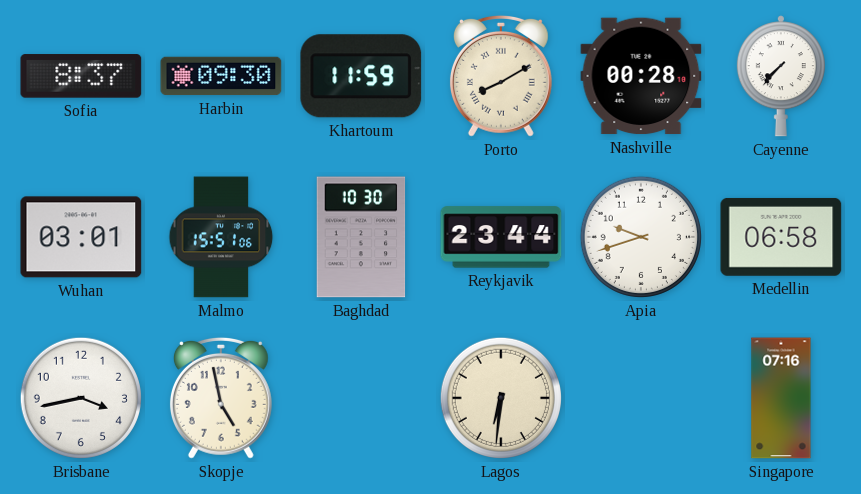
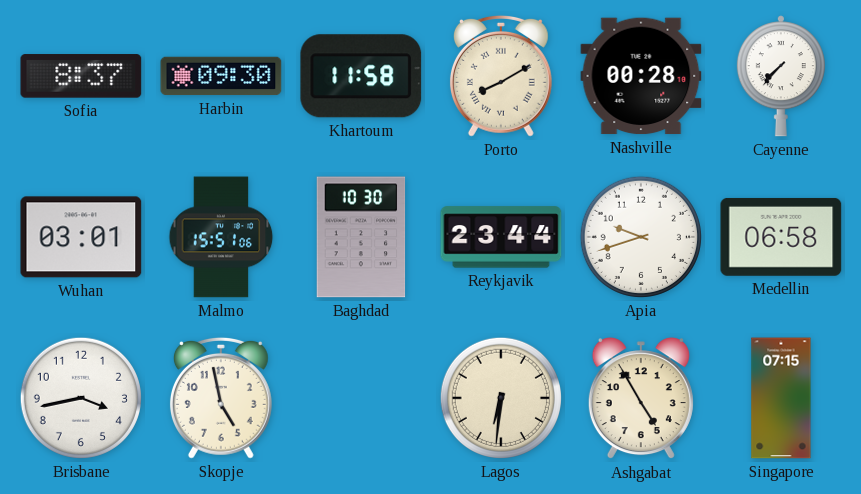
Khartoum: 11:59 -> 11:58
Ashgabat: none -> 4:55
Singapore: 07:16 -> 07:15
